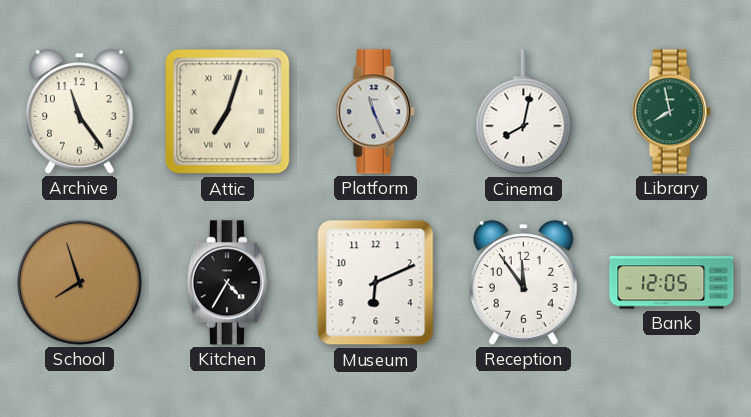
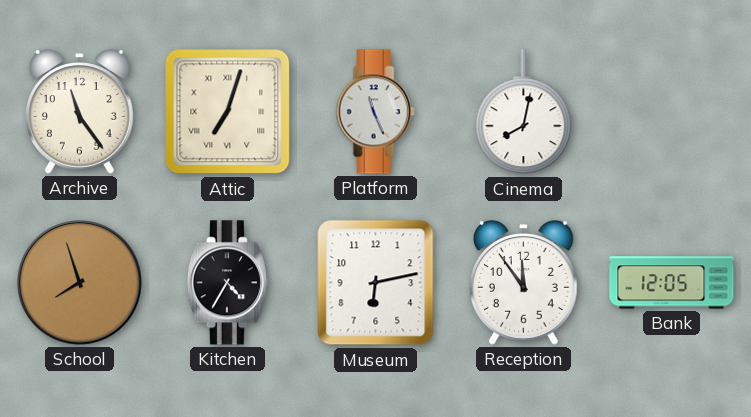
Library: 7:58 -> none
Museum: 6:11 -> 6:13
